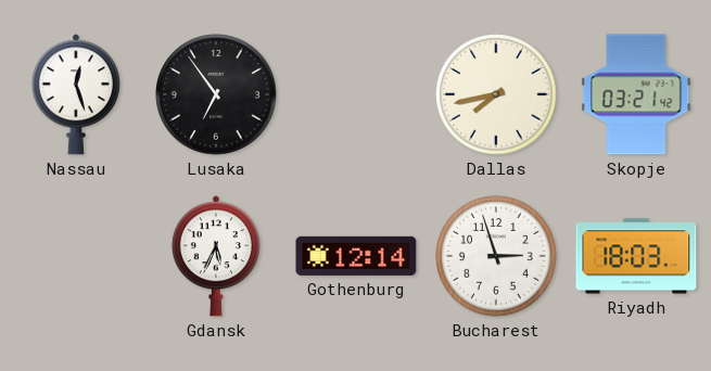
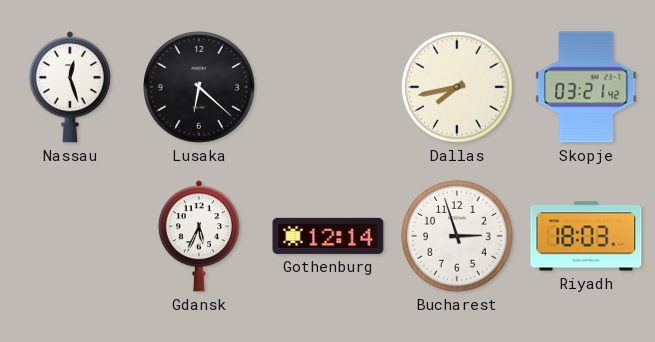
Lusaka: 6:54 -> 6:22
